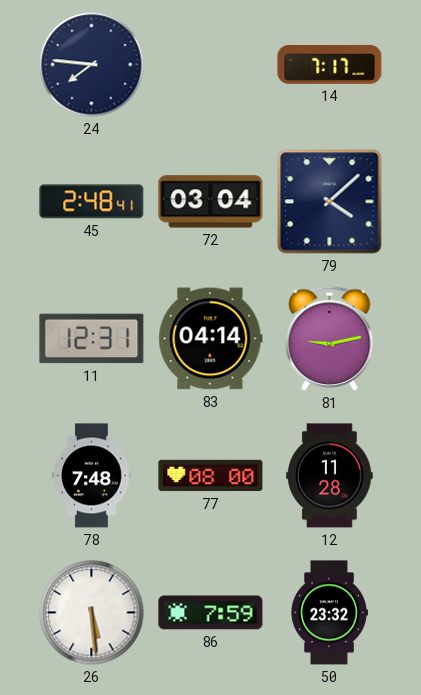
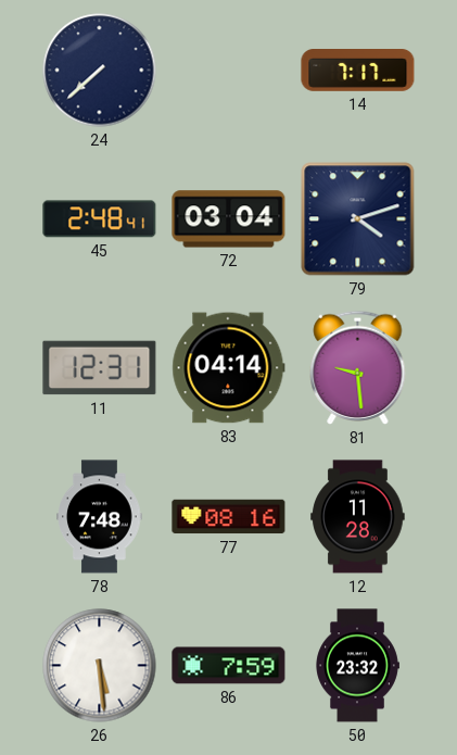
24: 7:46 -> 7:38
79: 4:08 -> 4:12
81: 9:13 -> 9:29
77: 08:00 -> 08:16
